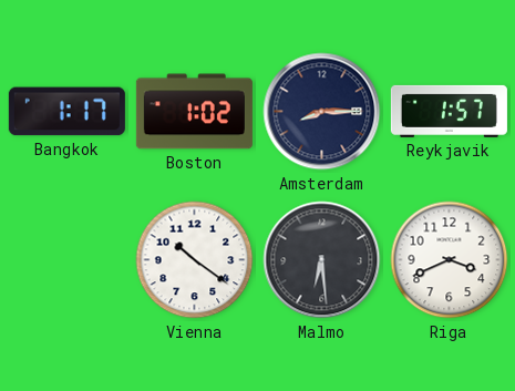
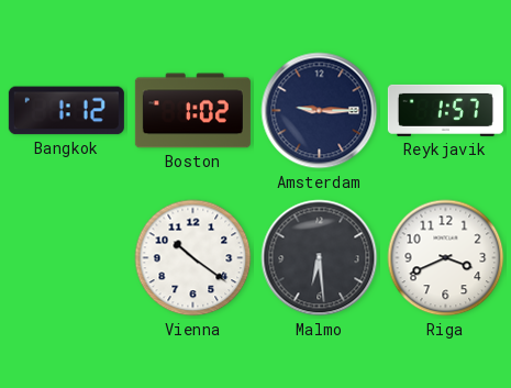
Bangkok: 1:17 -> 1:12
Amsterdam: 8:15 -> 9:15
